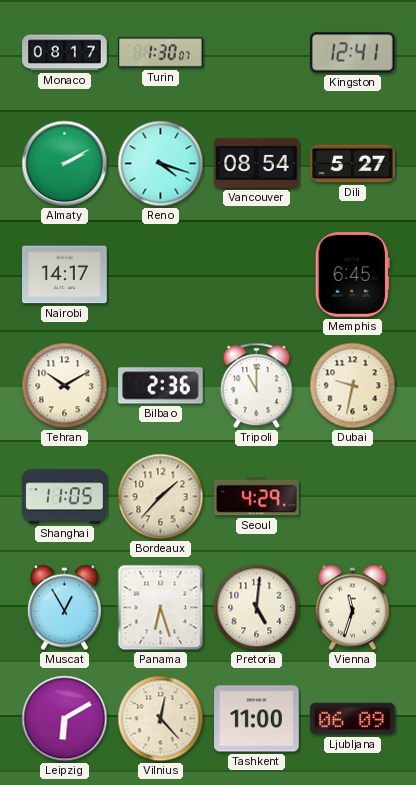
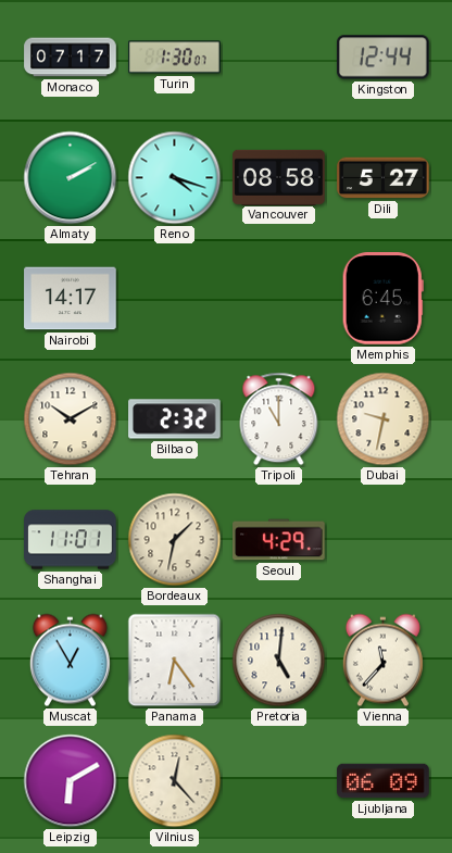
Monaco: 08:17 -> 07:17
Kingston: 12:41 -> 12:44
Vancouver: 08:54 -> 08:58
Bilbao: 2:36 -> 2:32
Shanghai: 11:05 -> 11:01
Bordeaux: 1:37 -> 1:32
Panama: 6:27 -> 6:24
Vienna: 11:33 -> 11:37
Tashkent: 11:00 -> none
